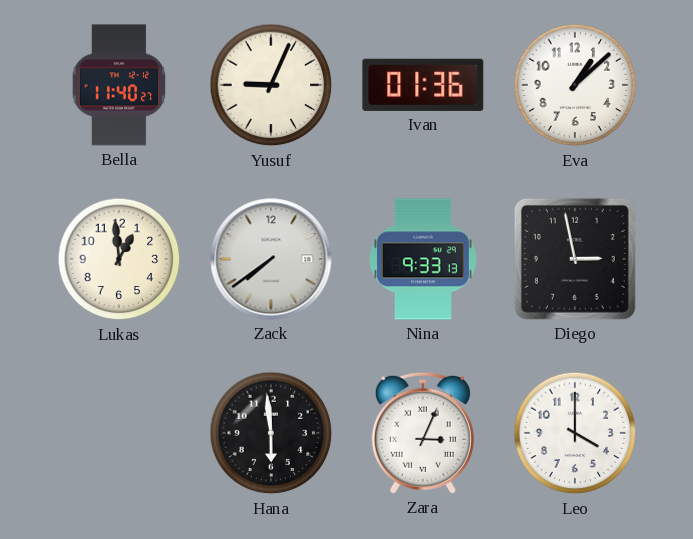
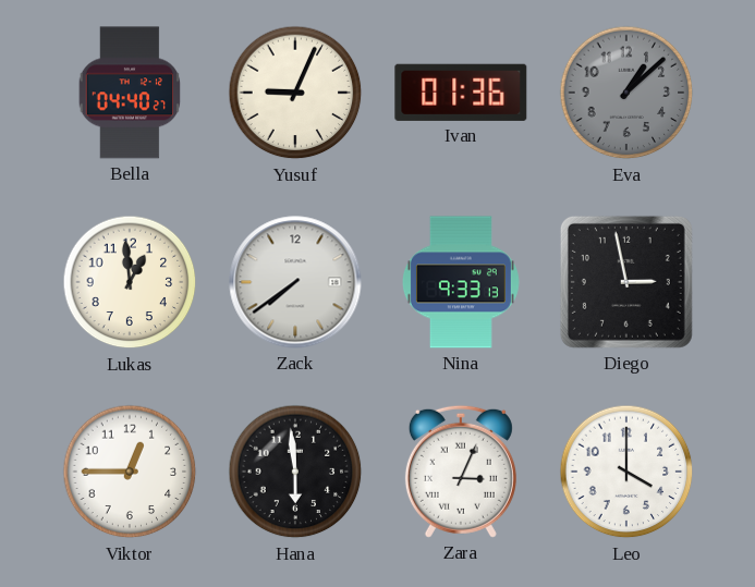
Bella: 11:40 -> 04:40
Eva dial: white -> grey
Viktor: none -> 12:45
